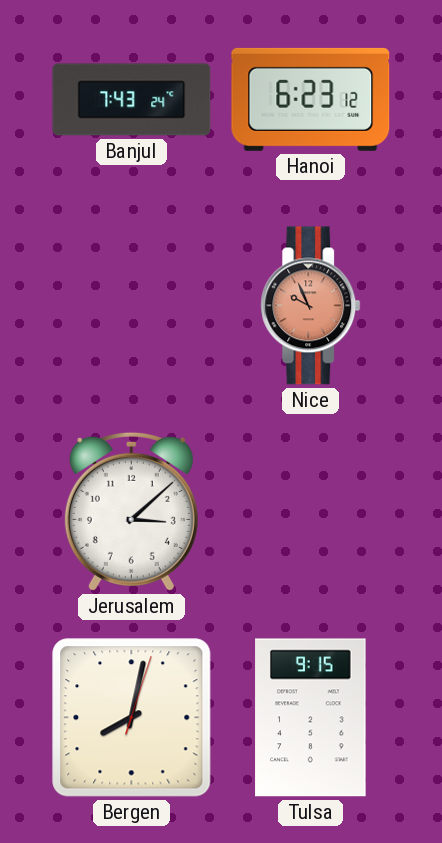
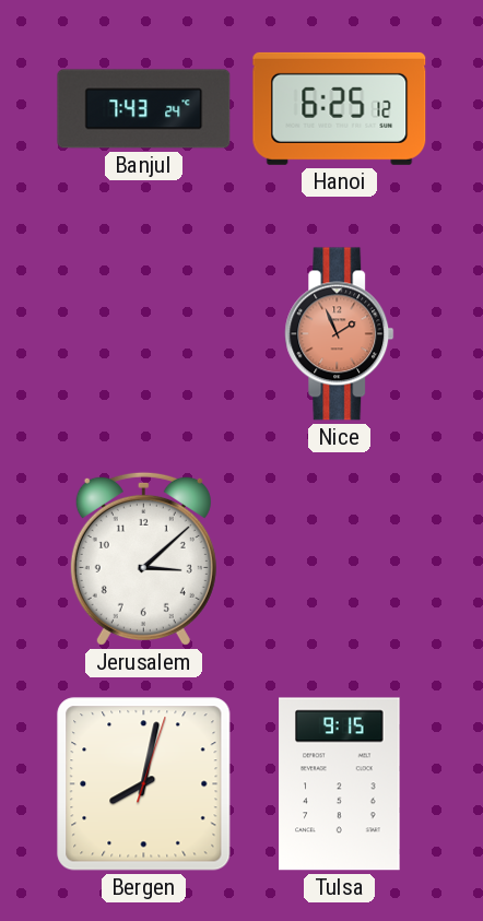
Hanoi: 6:23 -> 6:25
Nice: 9:56 -> 1:56
